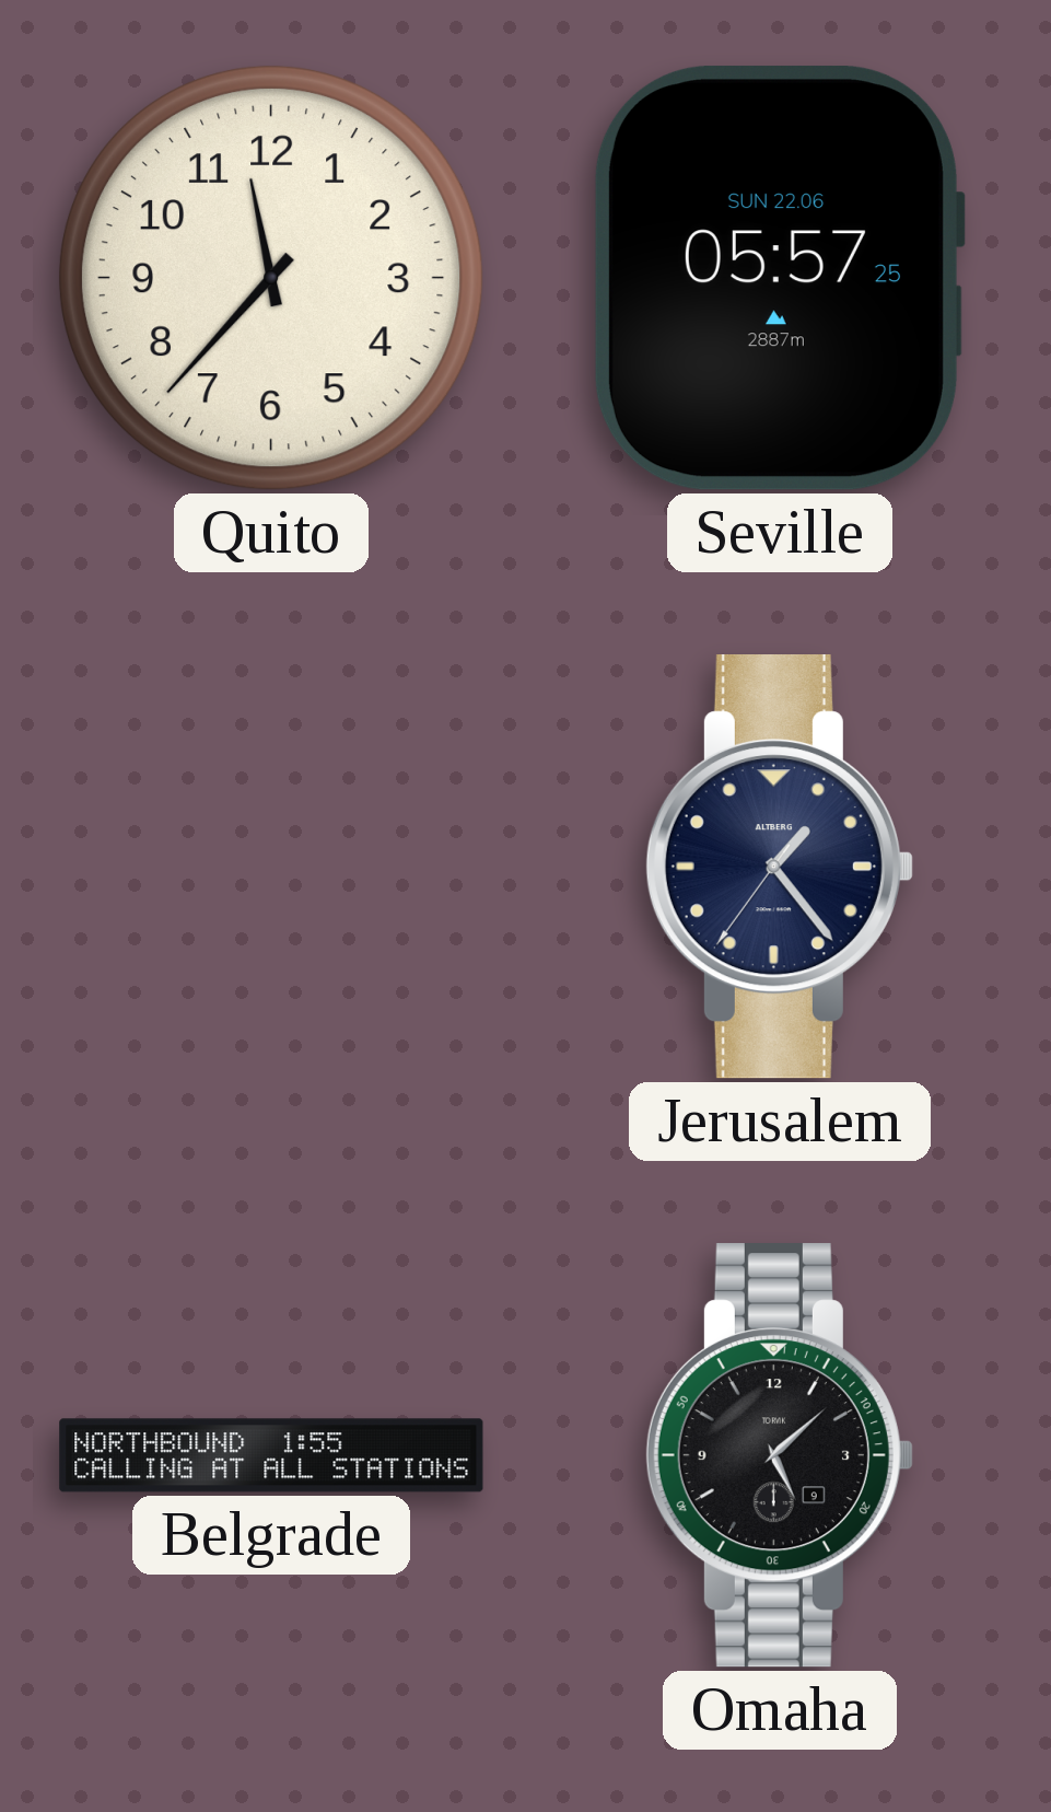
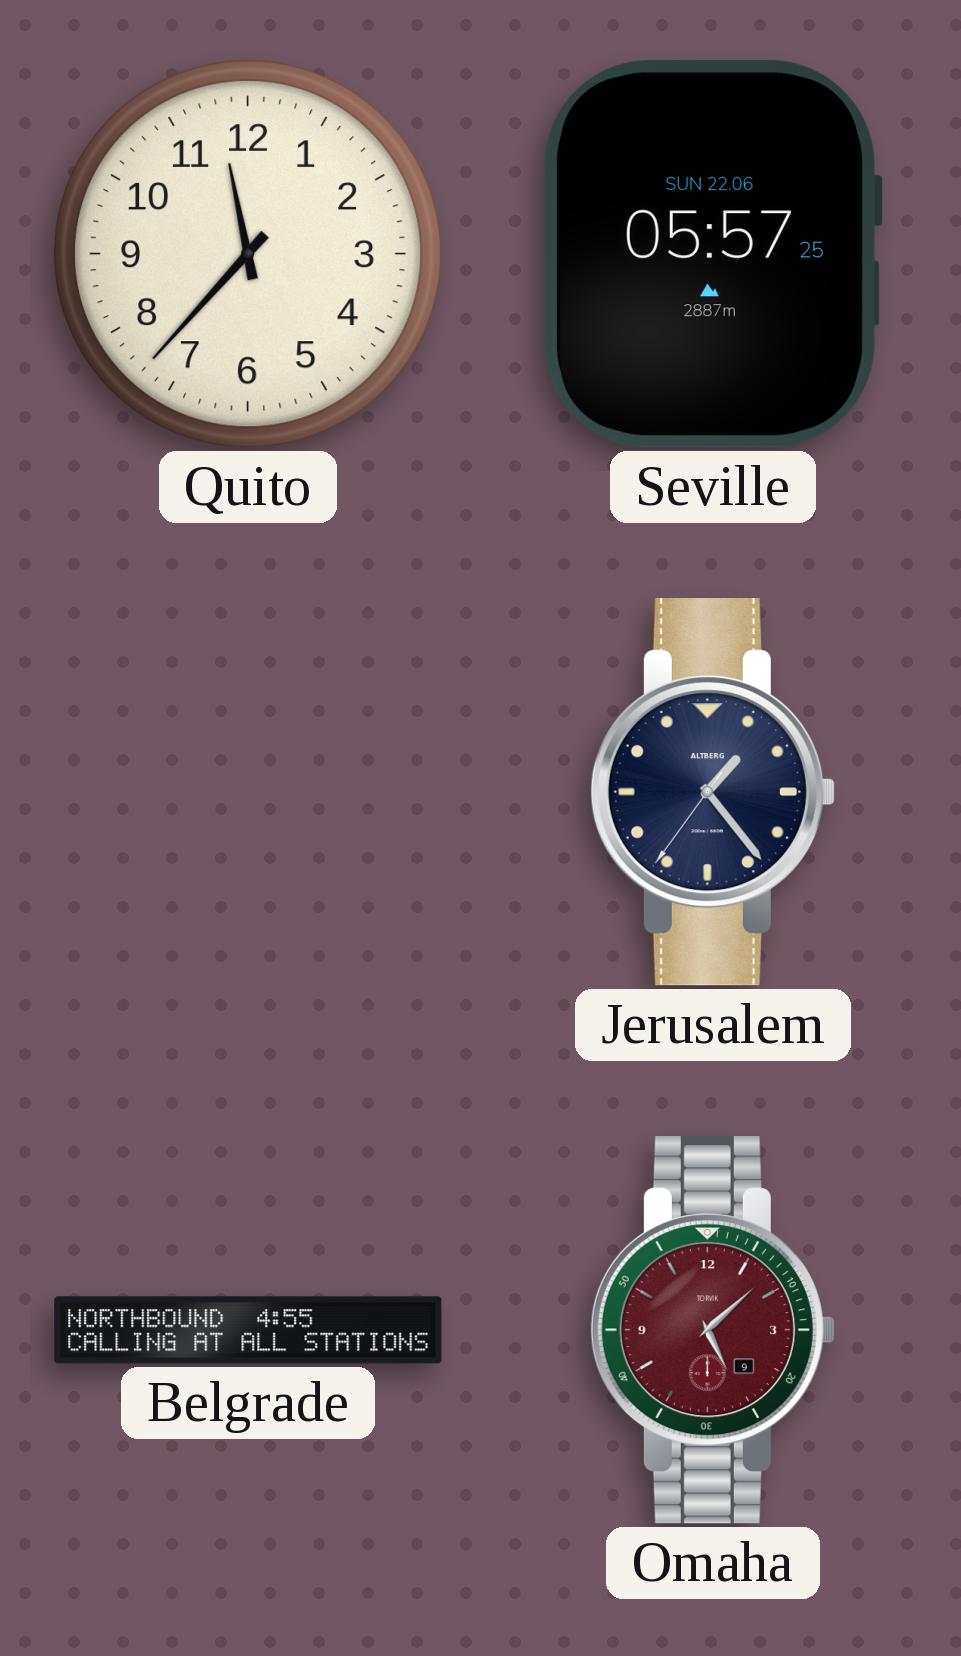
Belgrade: 1:55 -> 4:55
Omaha dial: black -> burgundy
